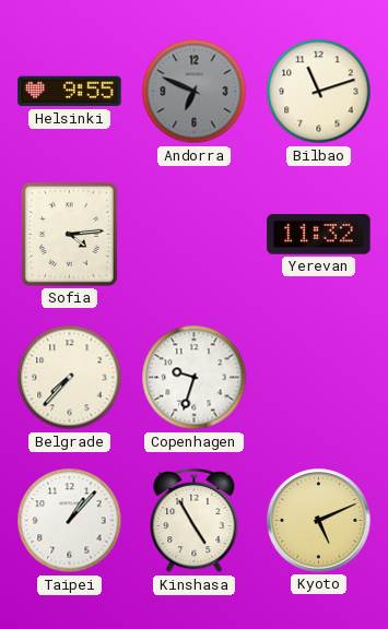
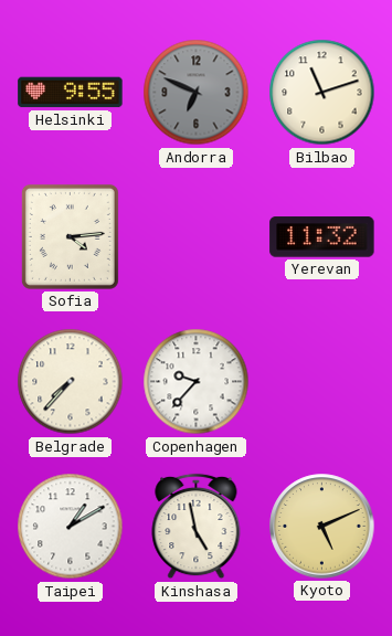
Copenhagen: 9:33 -> 9:37
Taipei: 1:07 -> 1:10
Kinshasa: 4:55 -> 4:58
